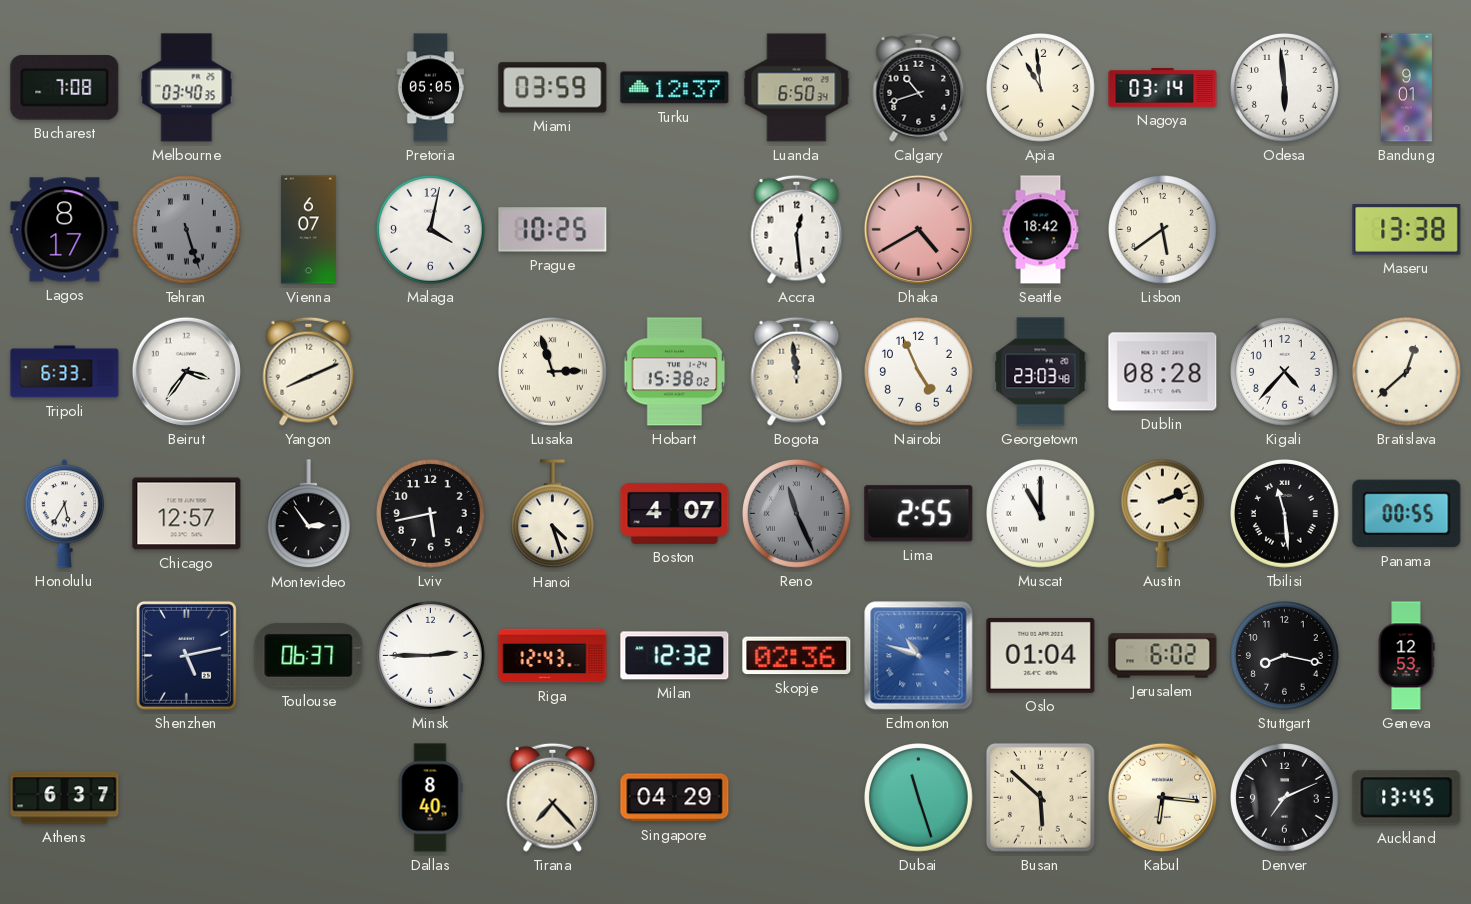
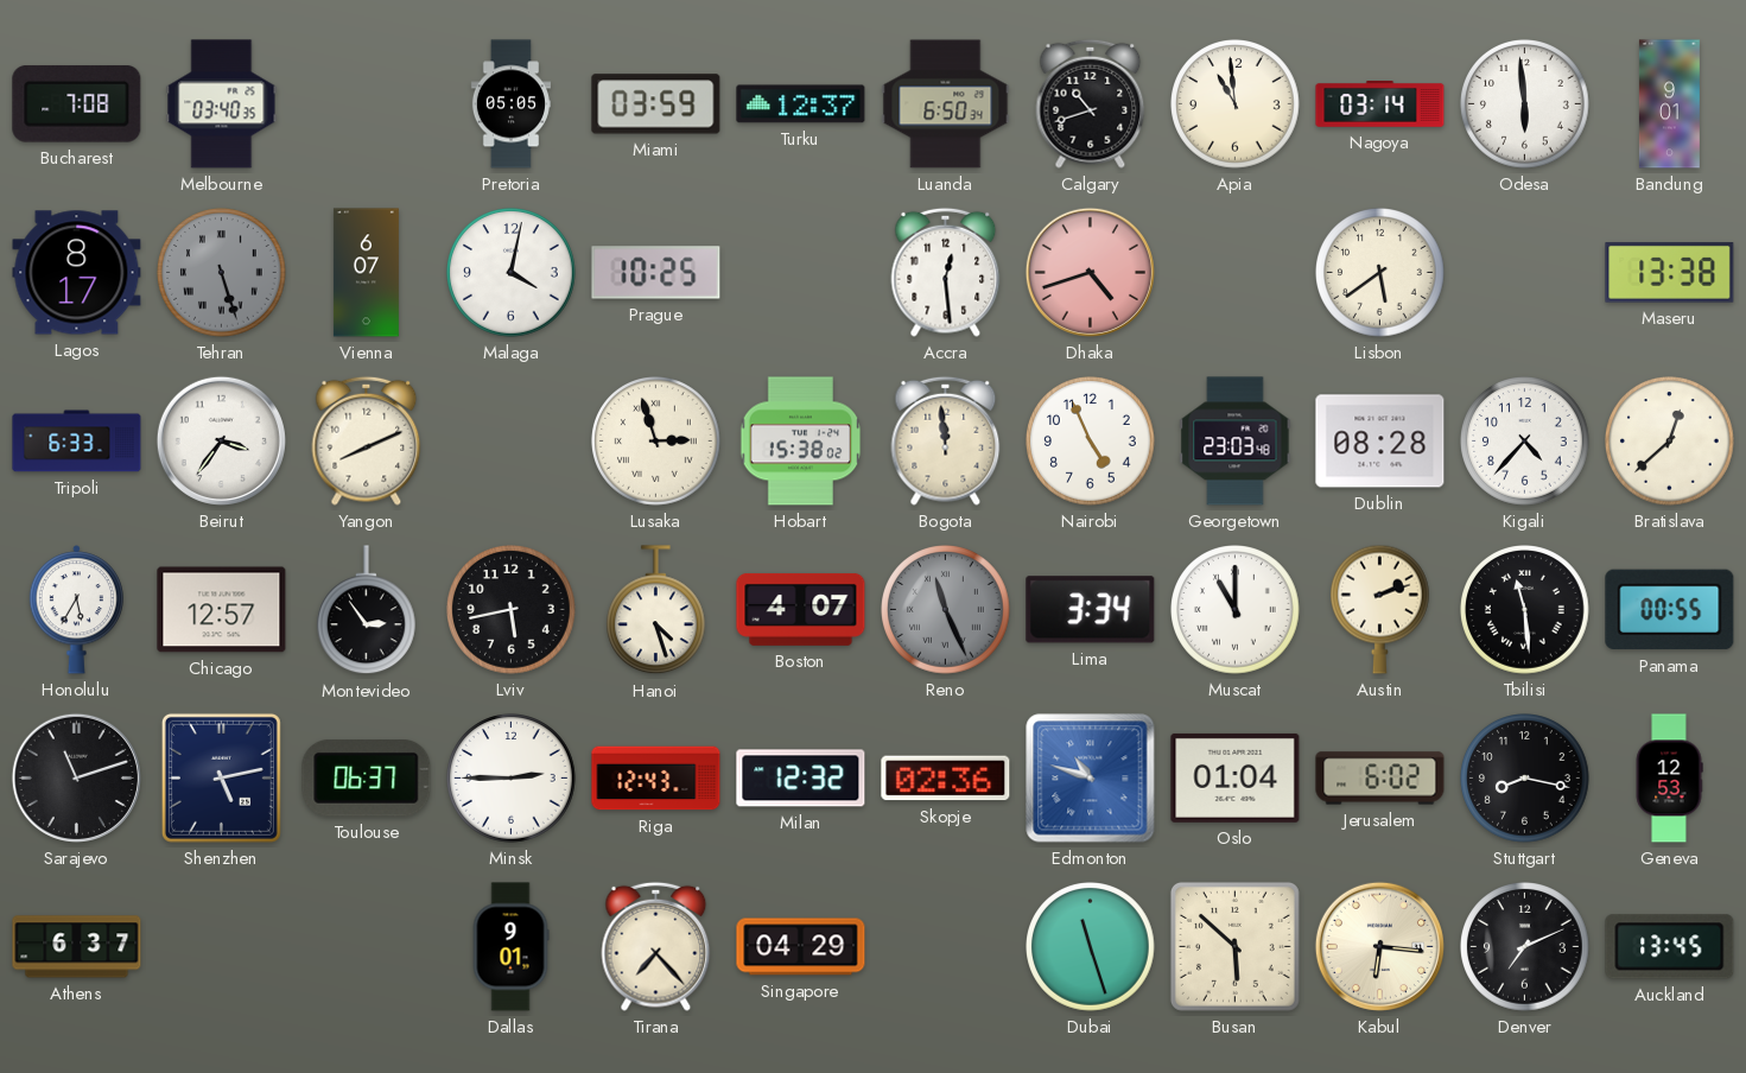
Dhaka: 4:40 -> 4:42
Seattle: 18:42 -> none
Lima: 2:55 -> 3:34
Sarajevo: none -> 11:12
Dallas: 8:40 -> 9:01
